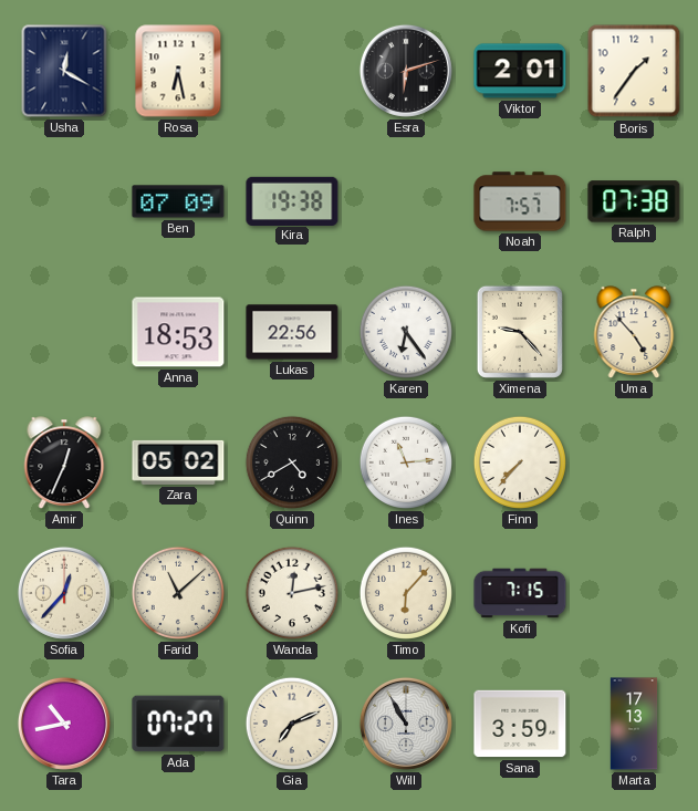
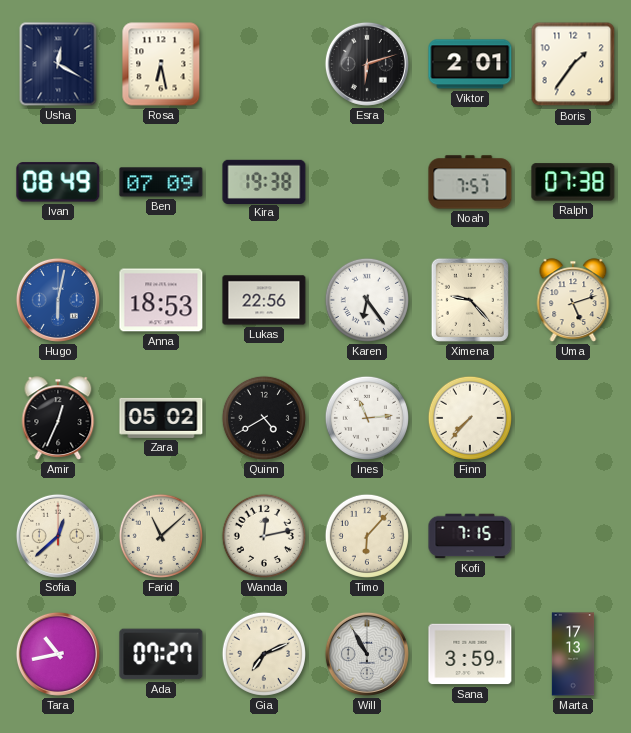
Ivan: none -> 08:49
Hugo: none -> 6:02
Uma: 4:53 -> 5:12
Sofia: 12:37 -> 12:38
